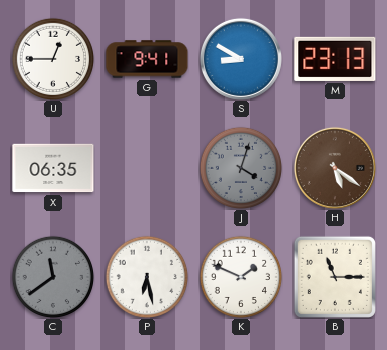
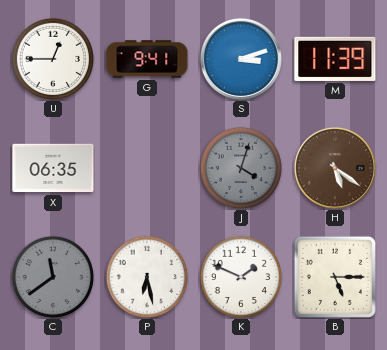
S: 8:50 -> 3:12
M: 23:13 -> 11:39
B: 11:15 -> 5:15
